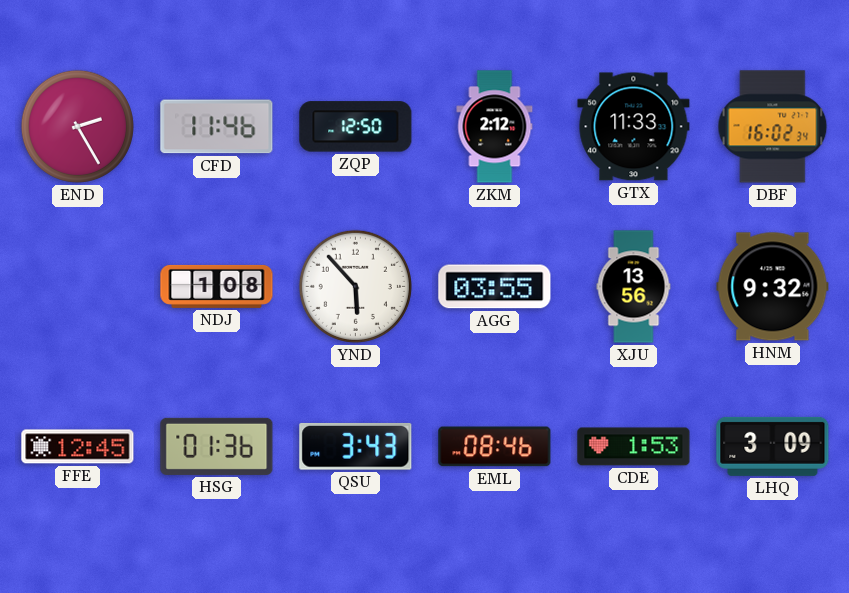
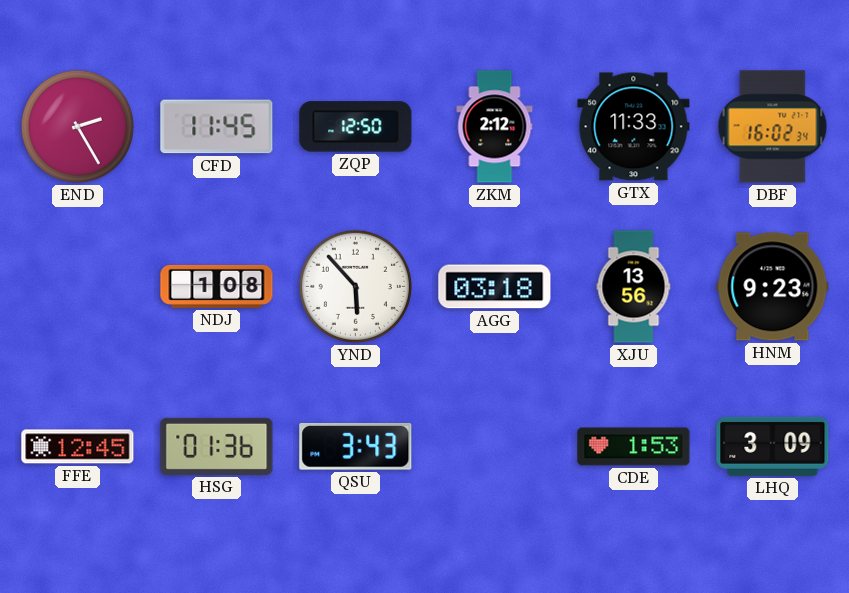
CFD: 11:46 -> 11:45
AGG: 03:55 -> 03:18
HNM: 9:32 -> 9:23
EML: 08:46 -> none
